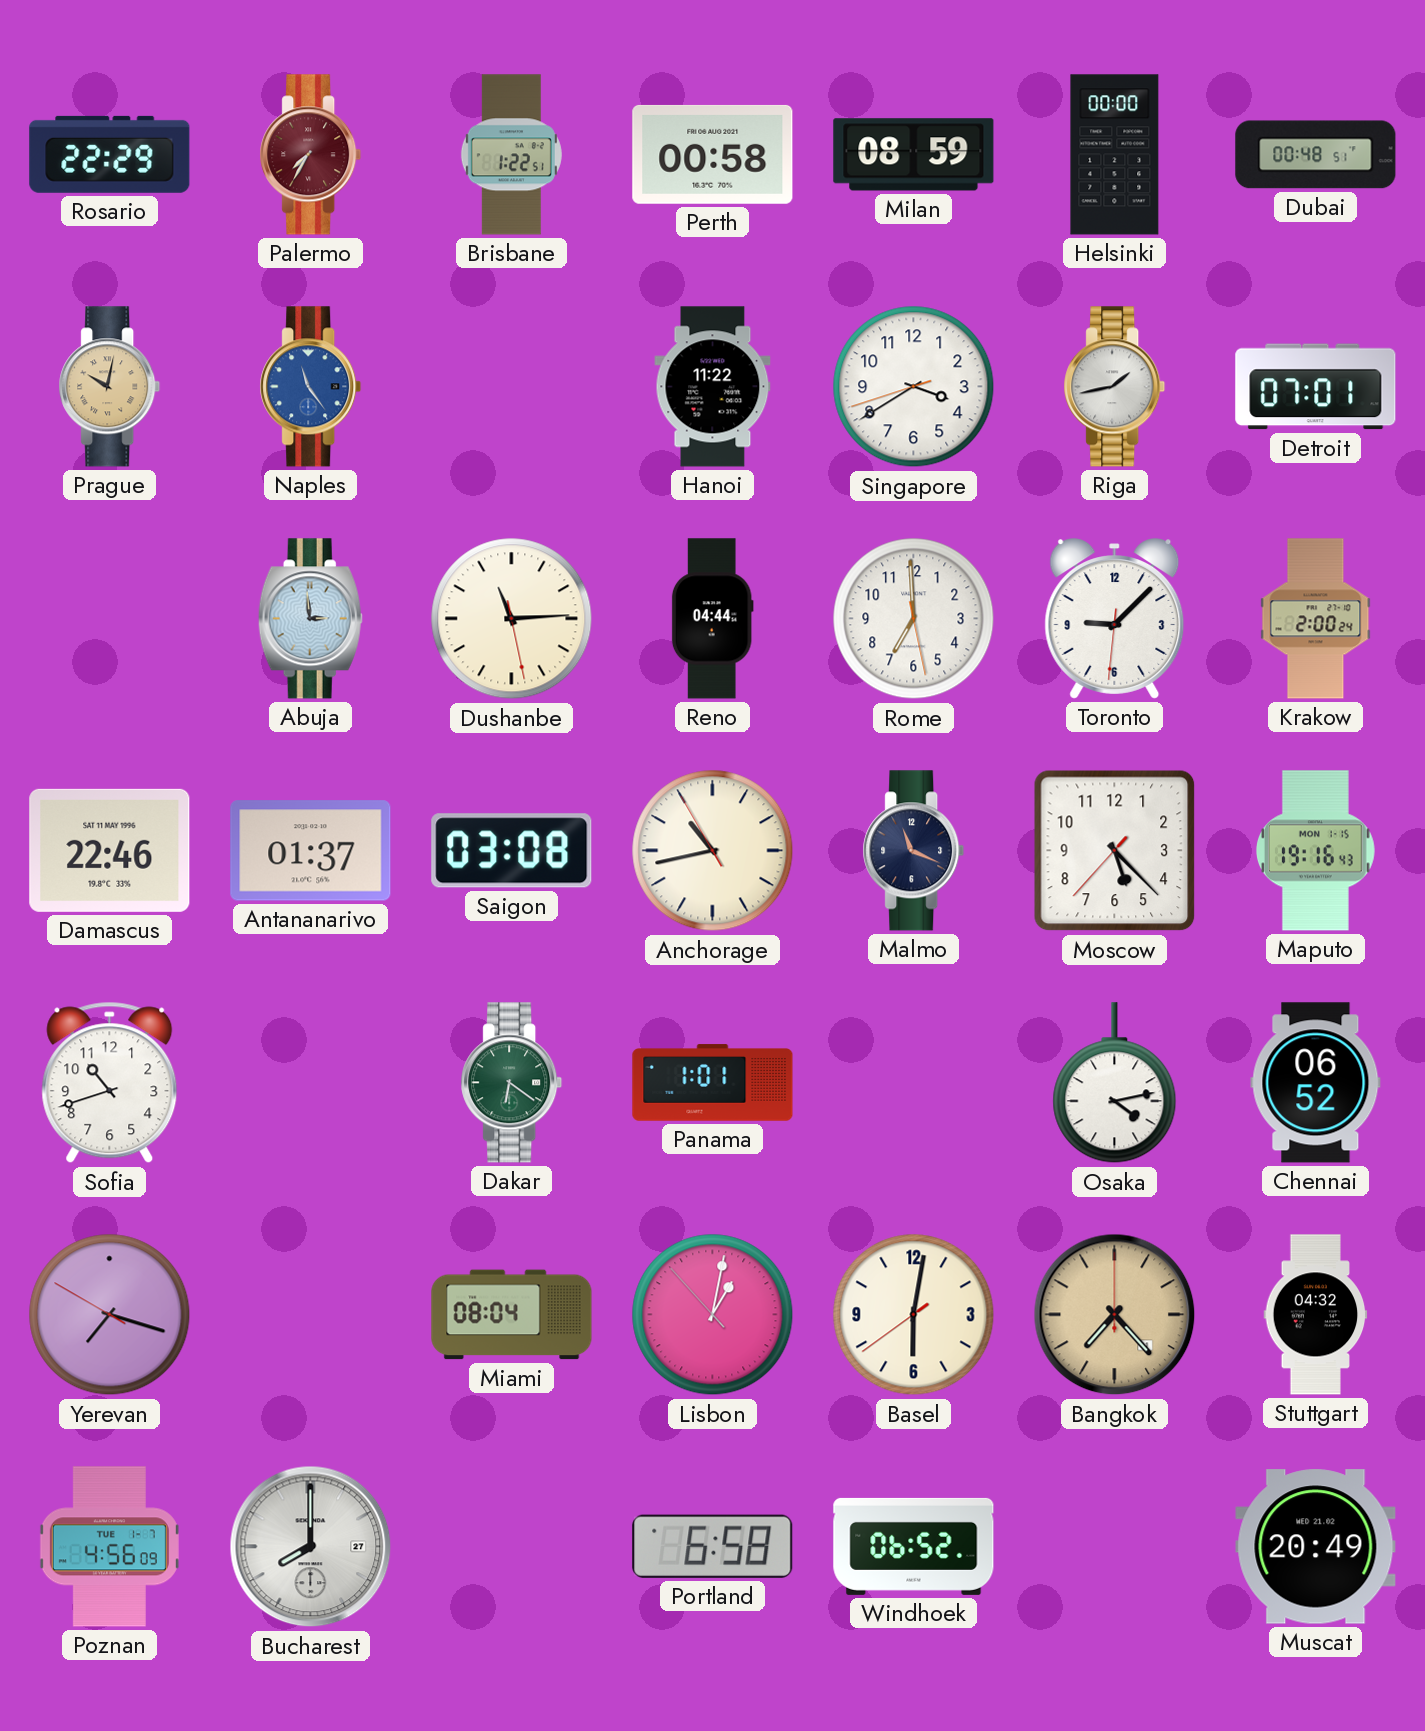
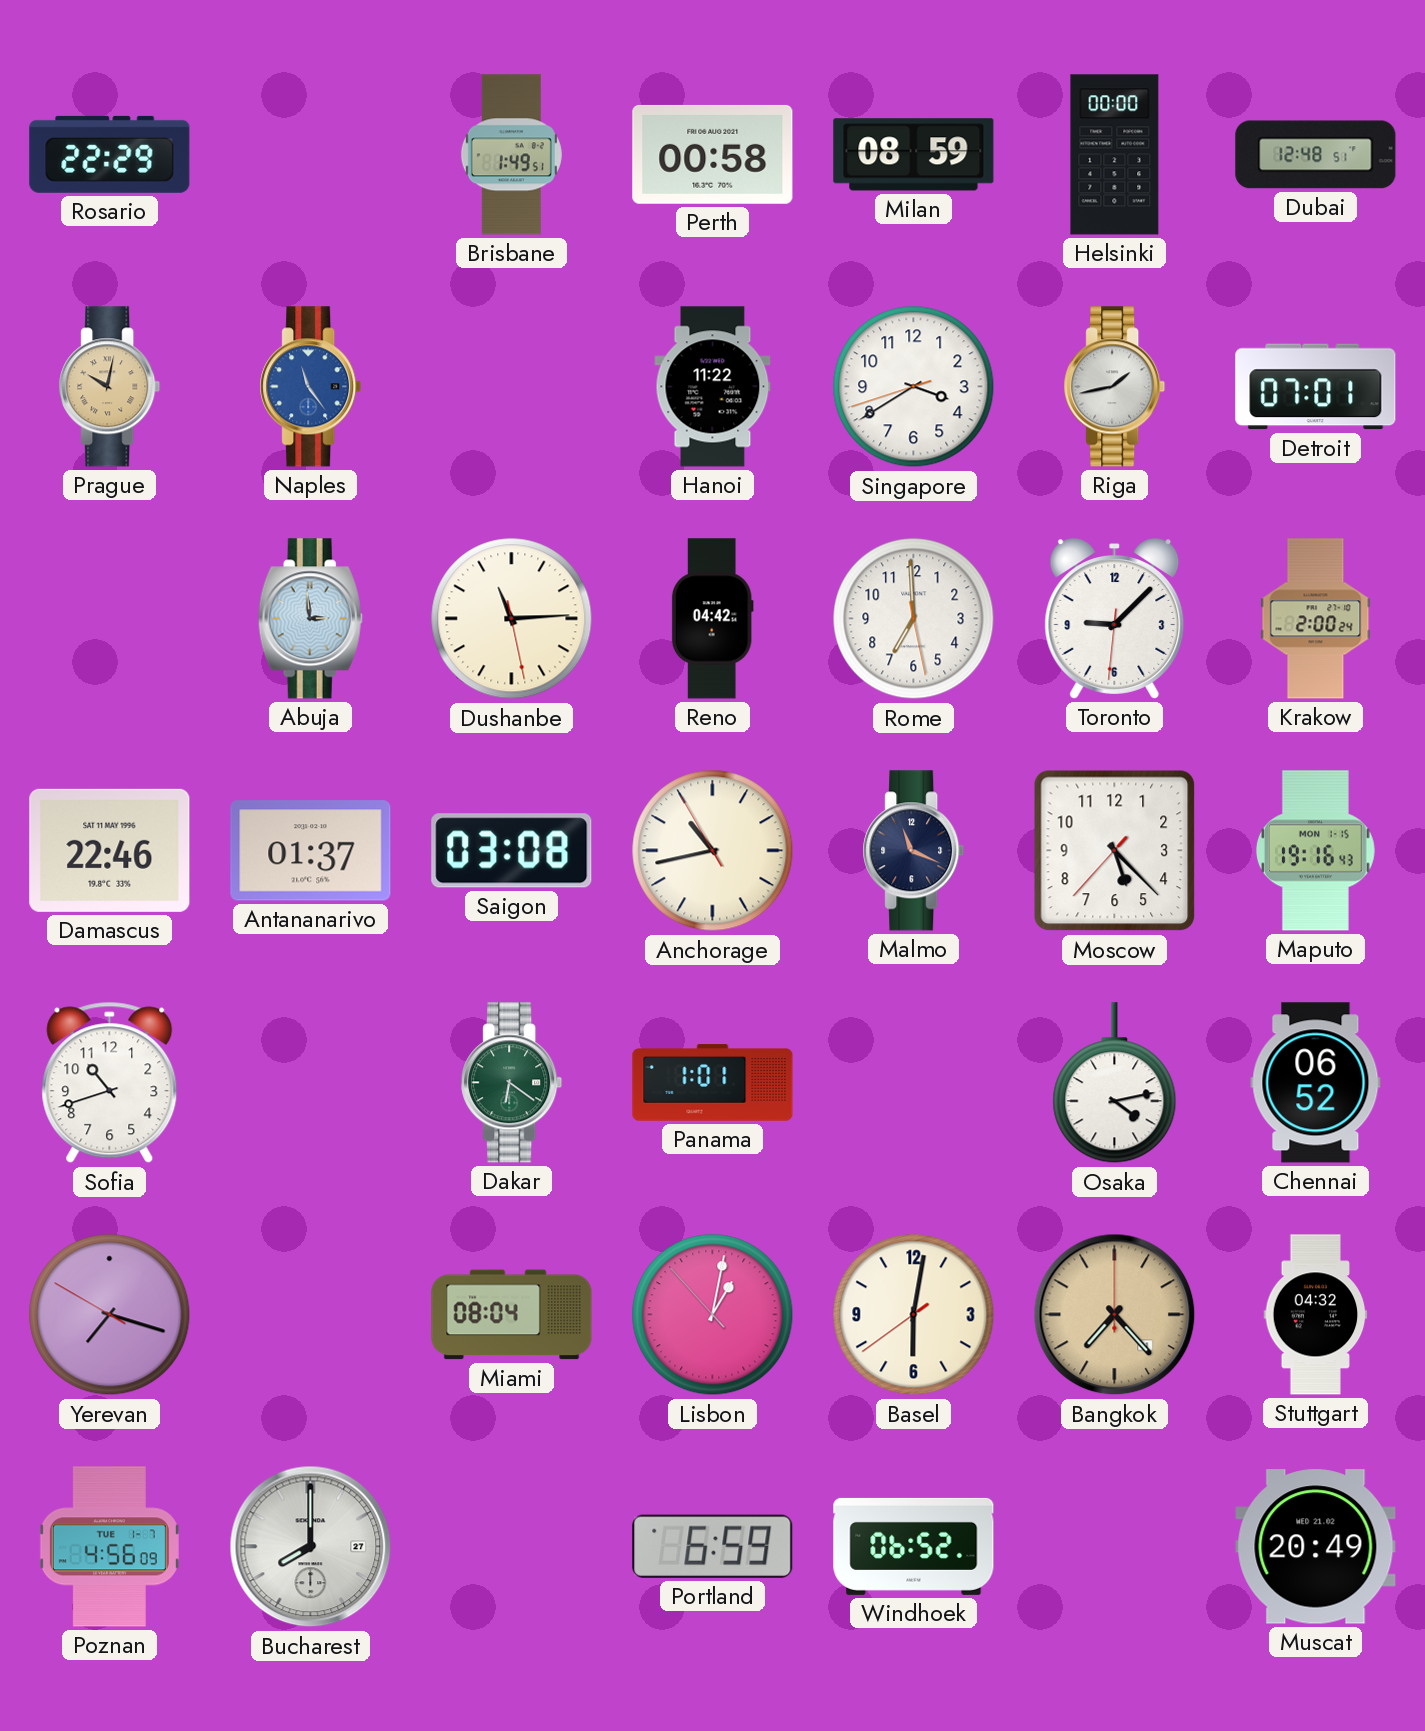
Palermo: 7:35 -> none
Brisbane: 1:22 -> 1:49
Dubai: 00:48 -> 12:48
Reno: 04:44 -> 04:42
Portland: 6:58 -> 6:59
